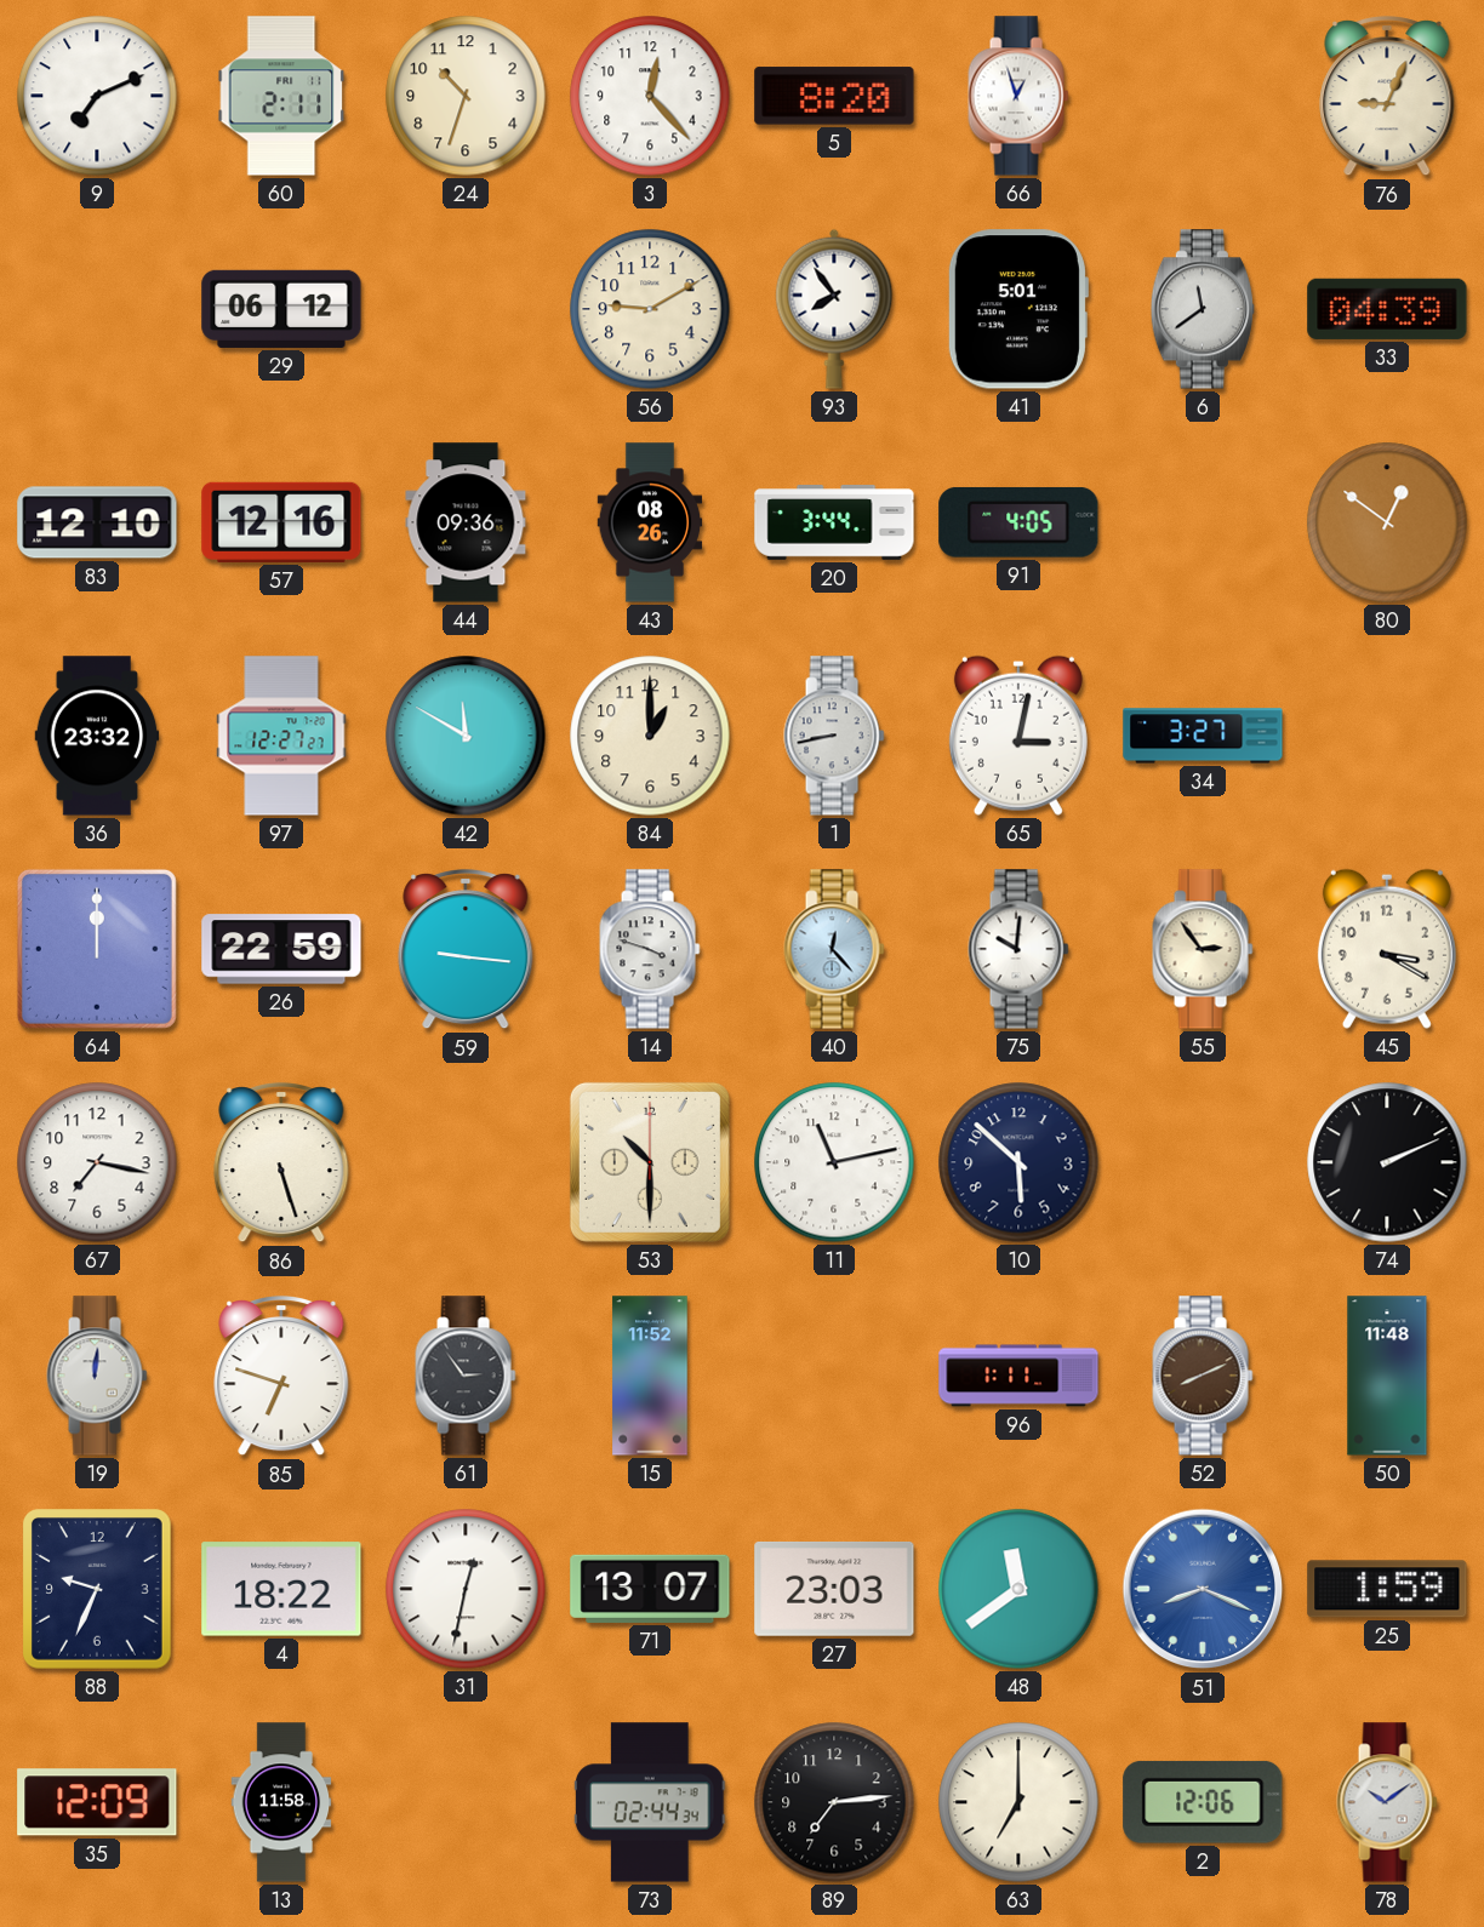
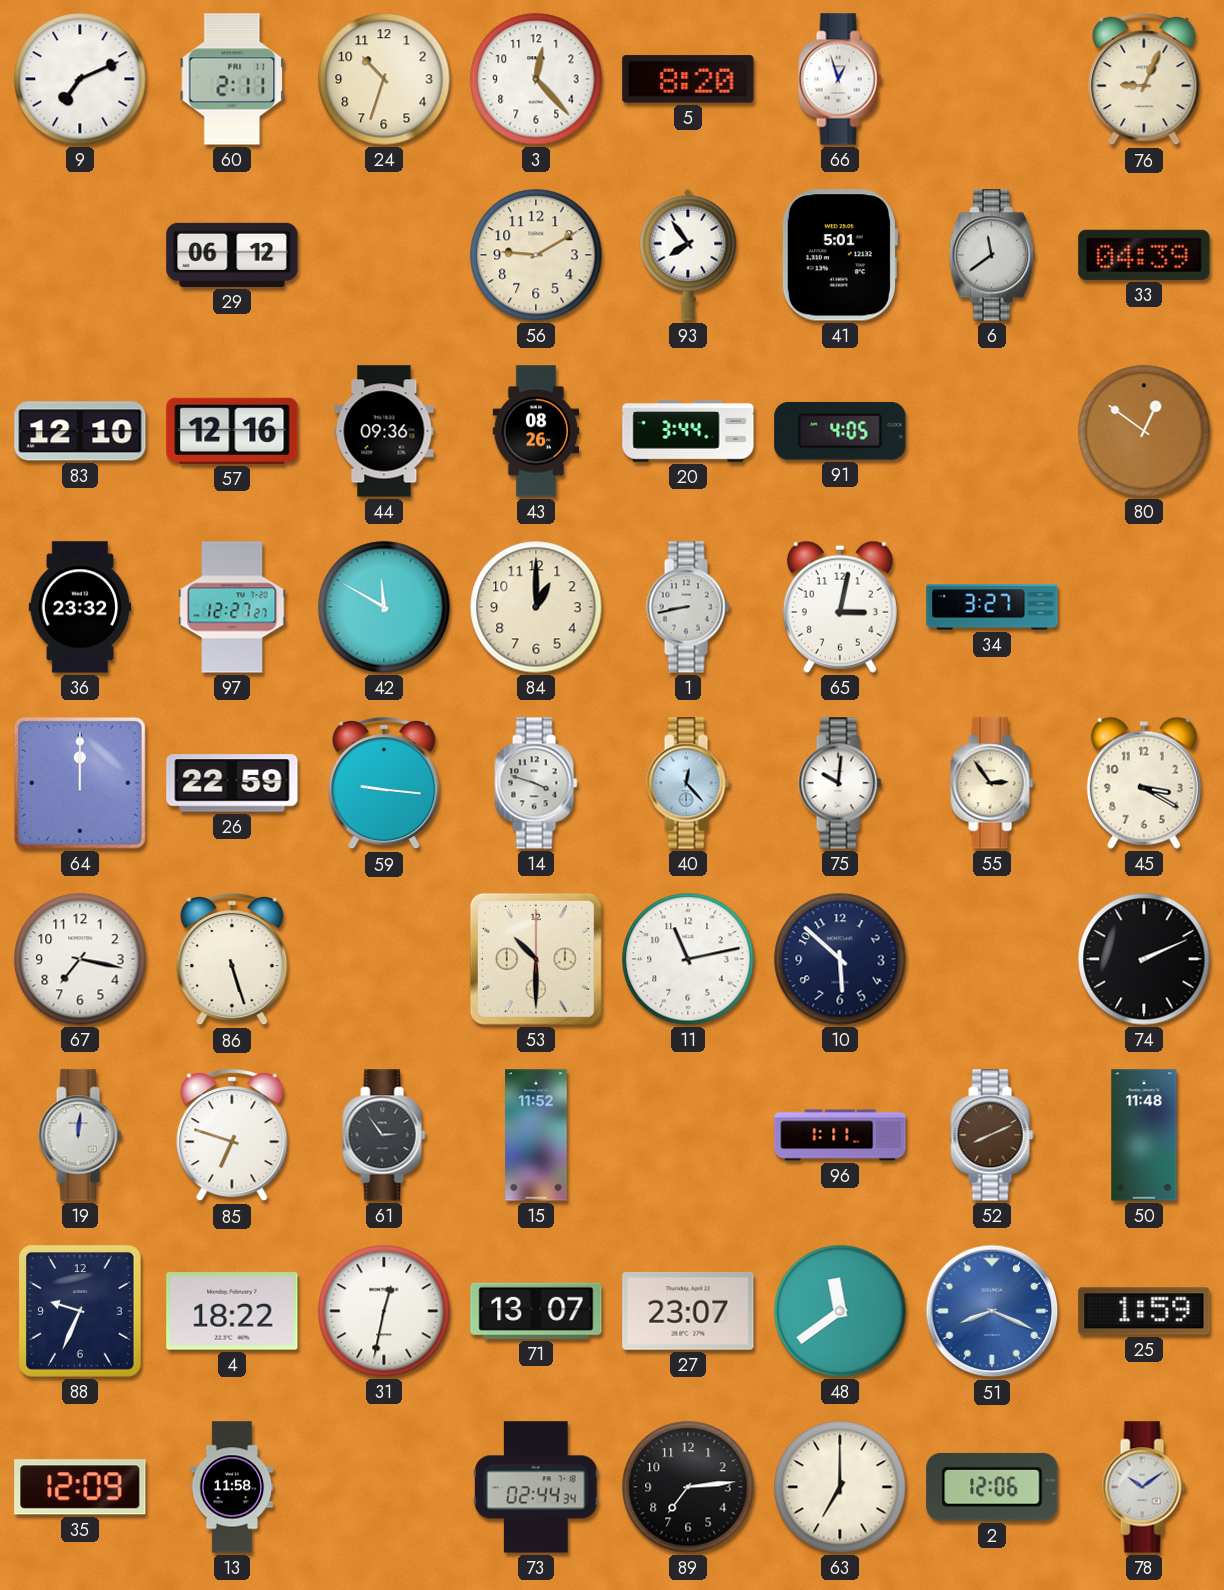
27: 23:03 -> 23:07
